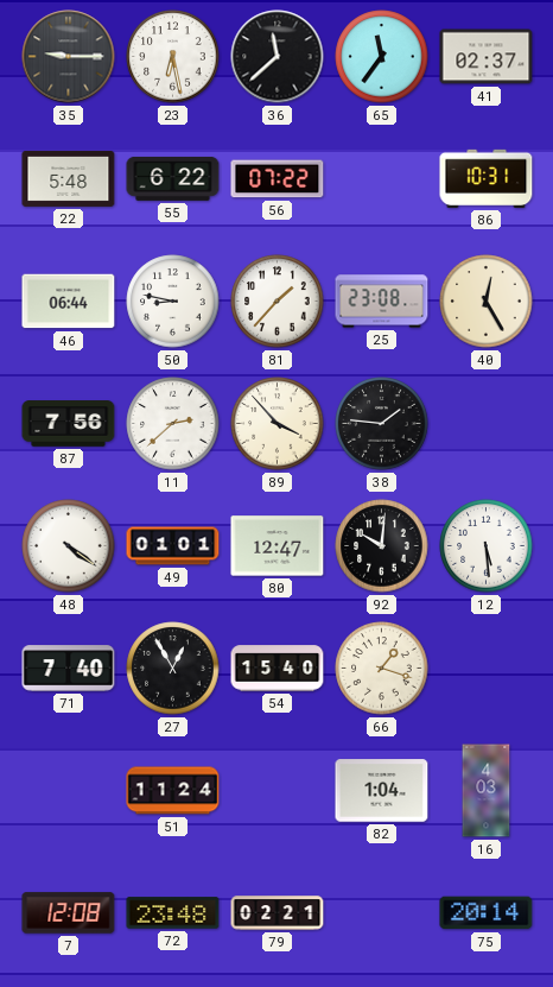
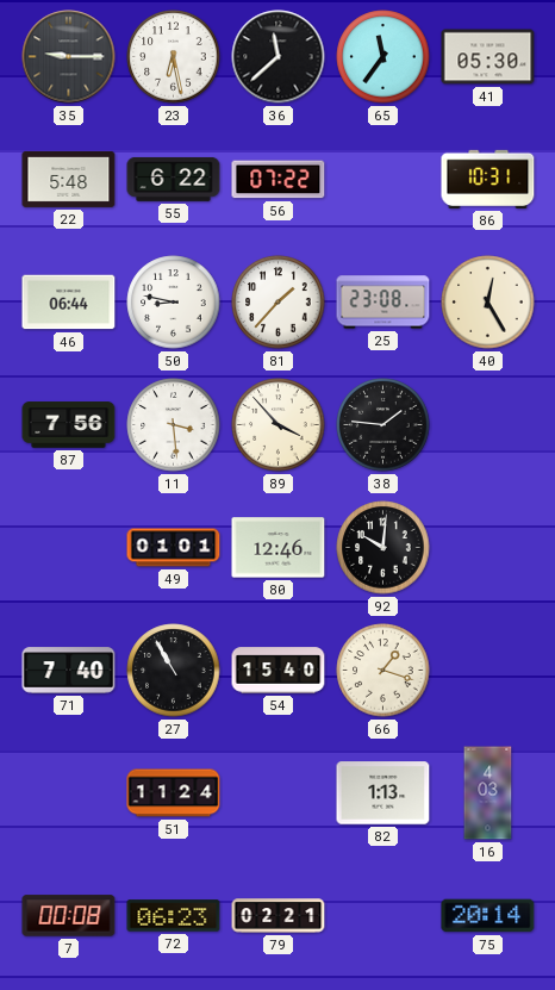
41: 02:37 -> 05:30
11: 2:38 -> 3:29
48: 4:21 -> none
80: 12:47 -> 12:46
12: 5:29 -> none
27: 12:55 -> 10:55
82: 1:04 -> 1:13
7: 12:08 -> 00:08
72: 23:48 -> 06:23
